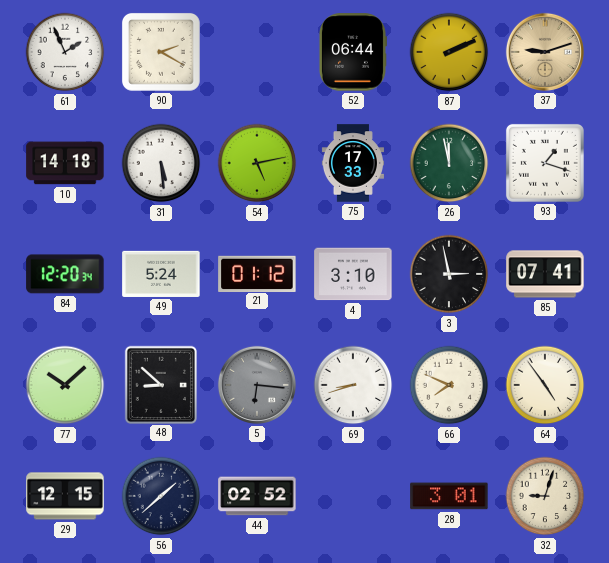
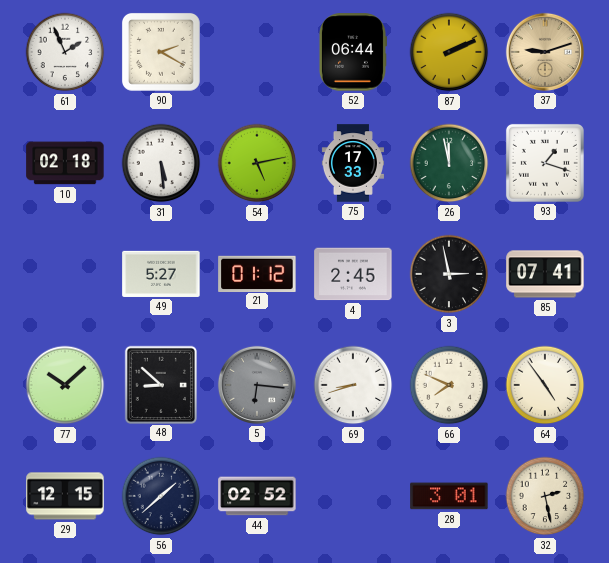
10: 14:18 -> 02:18
84: 12:20 -> none
49: 5:24 -> 5:27
4: 3:10 -> 2:45
32: 9:03 -> 2:28
